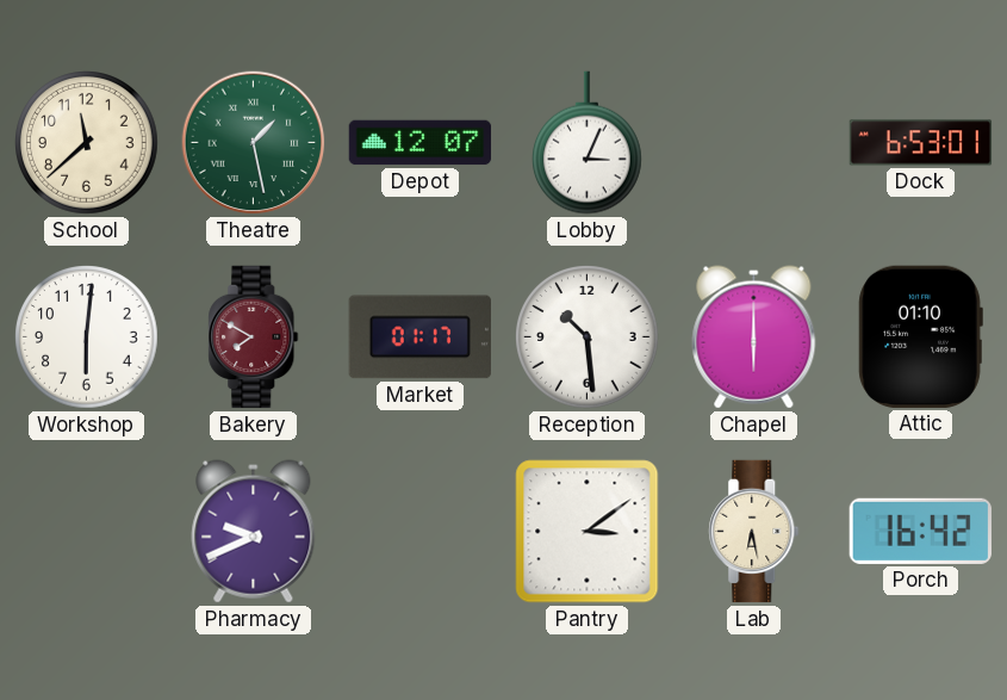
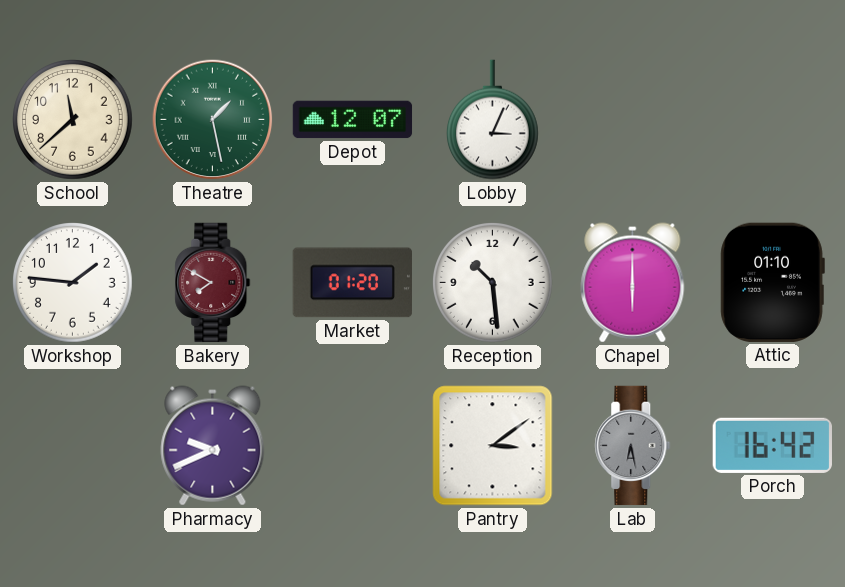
Dock: 6:53 -> none
Workshop: 6:01 -> 1:46
Market: 01:17 -> 01:20
Lab dial: cream -> grey
